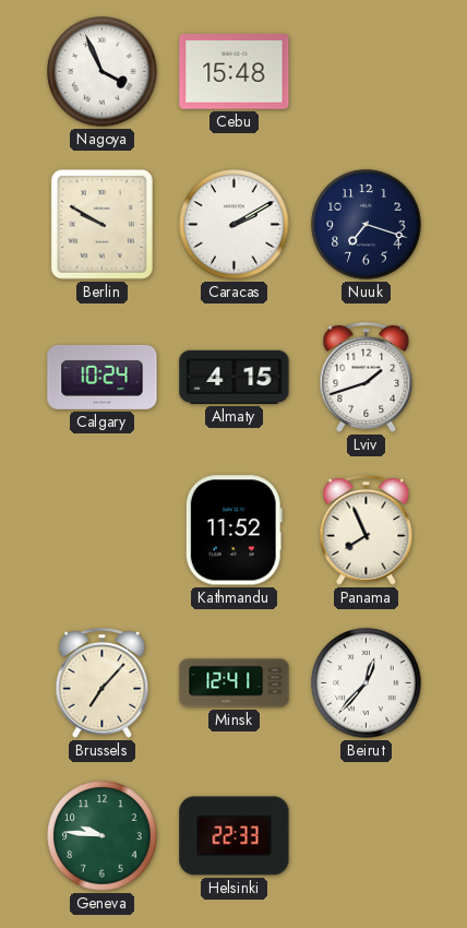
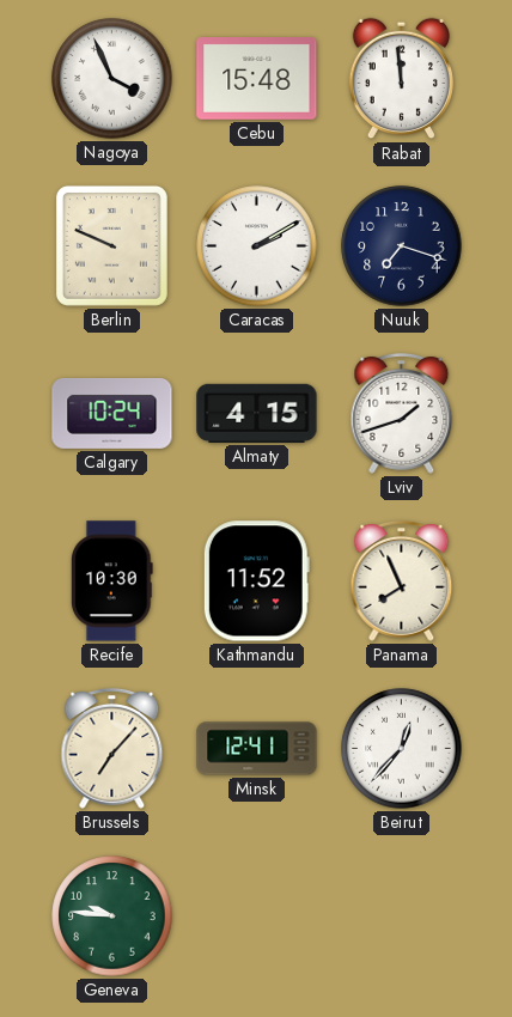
Rabat: none -> 11:59
Berlin: 9:50 -> 9:49
Recife: none -> 10:30
Helsinki: 22:33 -> none
